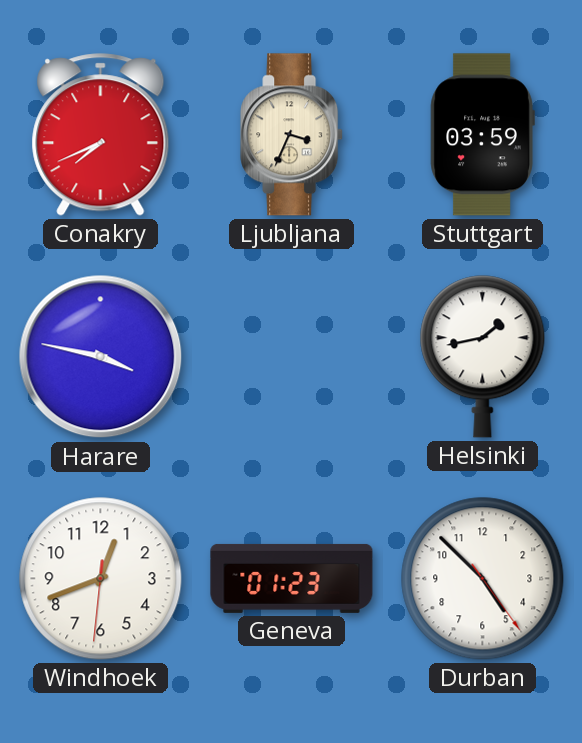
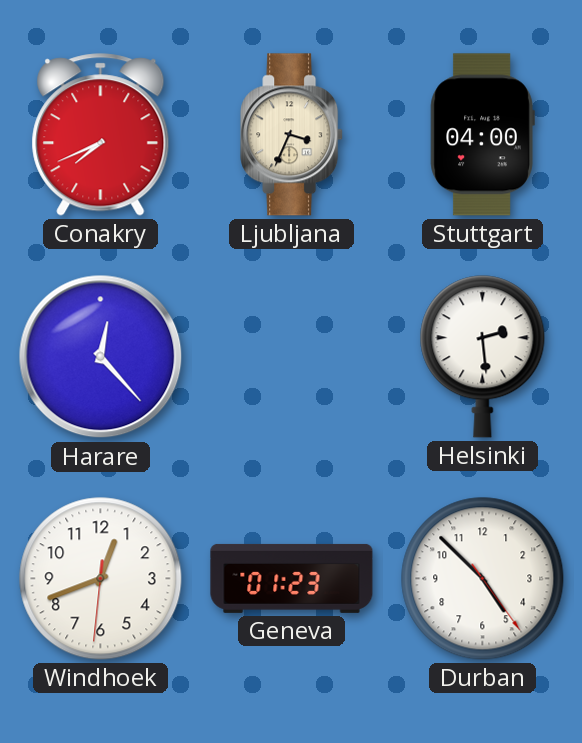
Stuttgart: 03:59 -> 04:00
Harare: 3:47 -> 12:23
Helsinki: 1:43 -> 2:29
